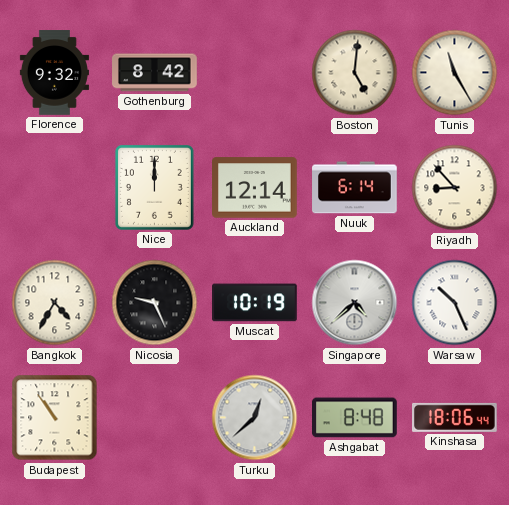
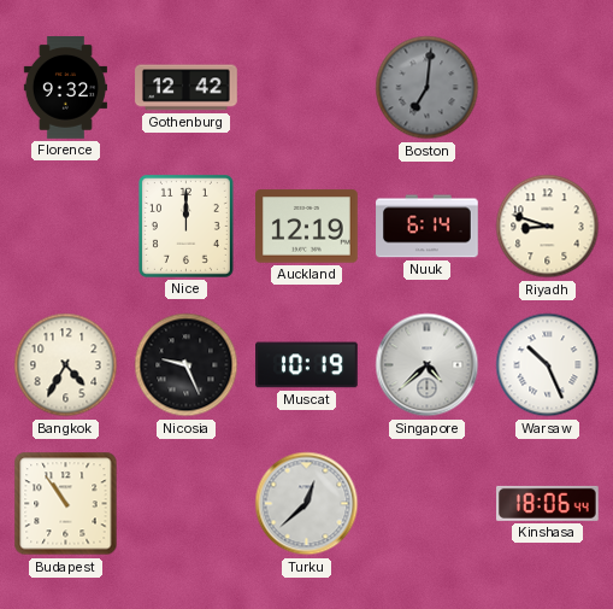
Gothenburg: 8:42 -> 12:42
Boston: 5:01 -> 7:01
Boston dial: cream -> grey
Tunis: 11:25 -> none
Auckland: 12:14 -> 12:19
Riyadh: 8:53 -> 8:48
Ashgabat: 8:48 -> none
